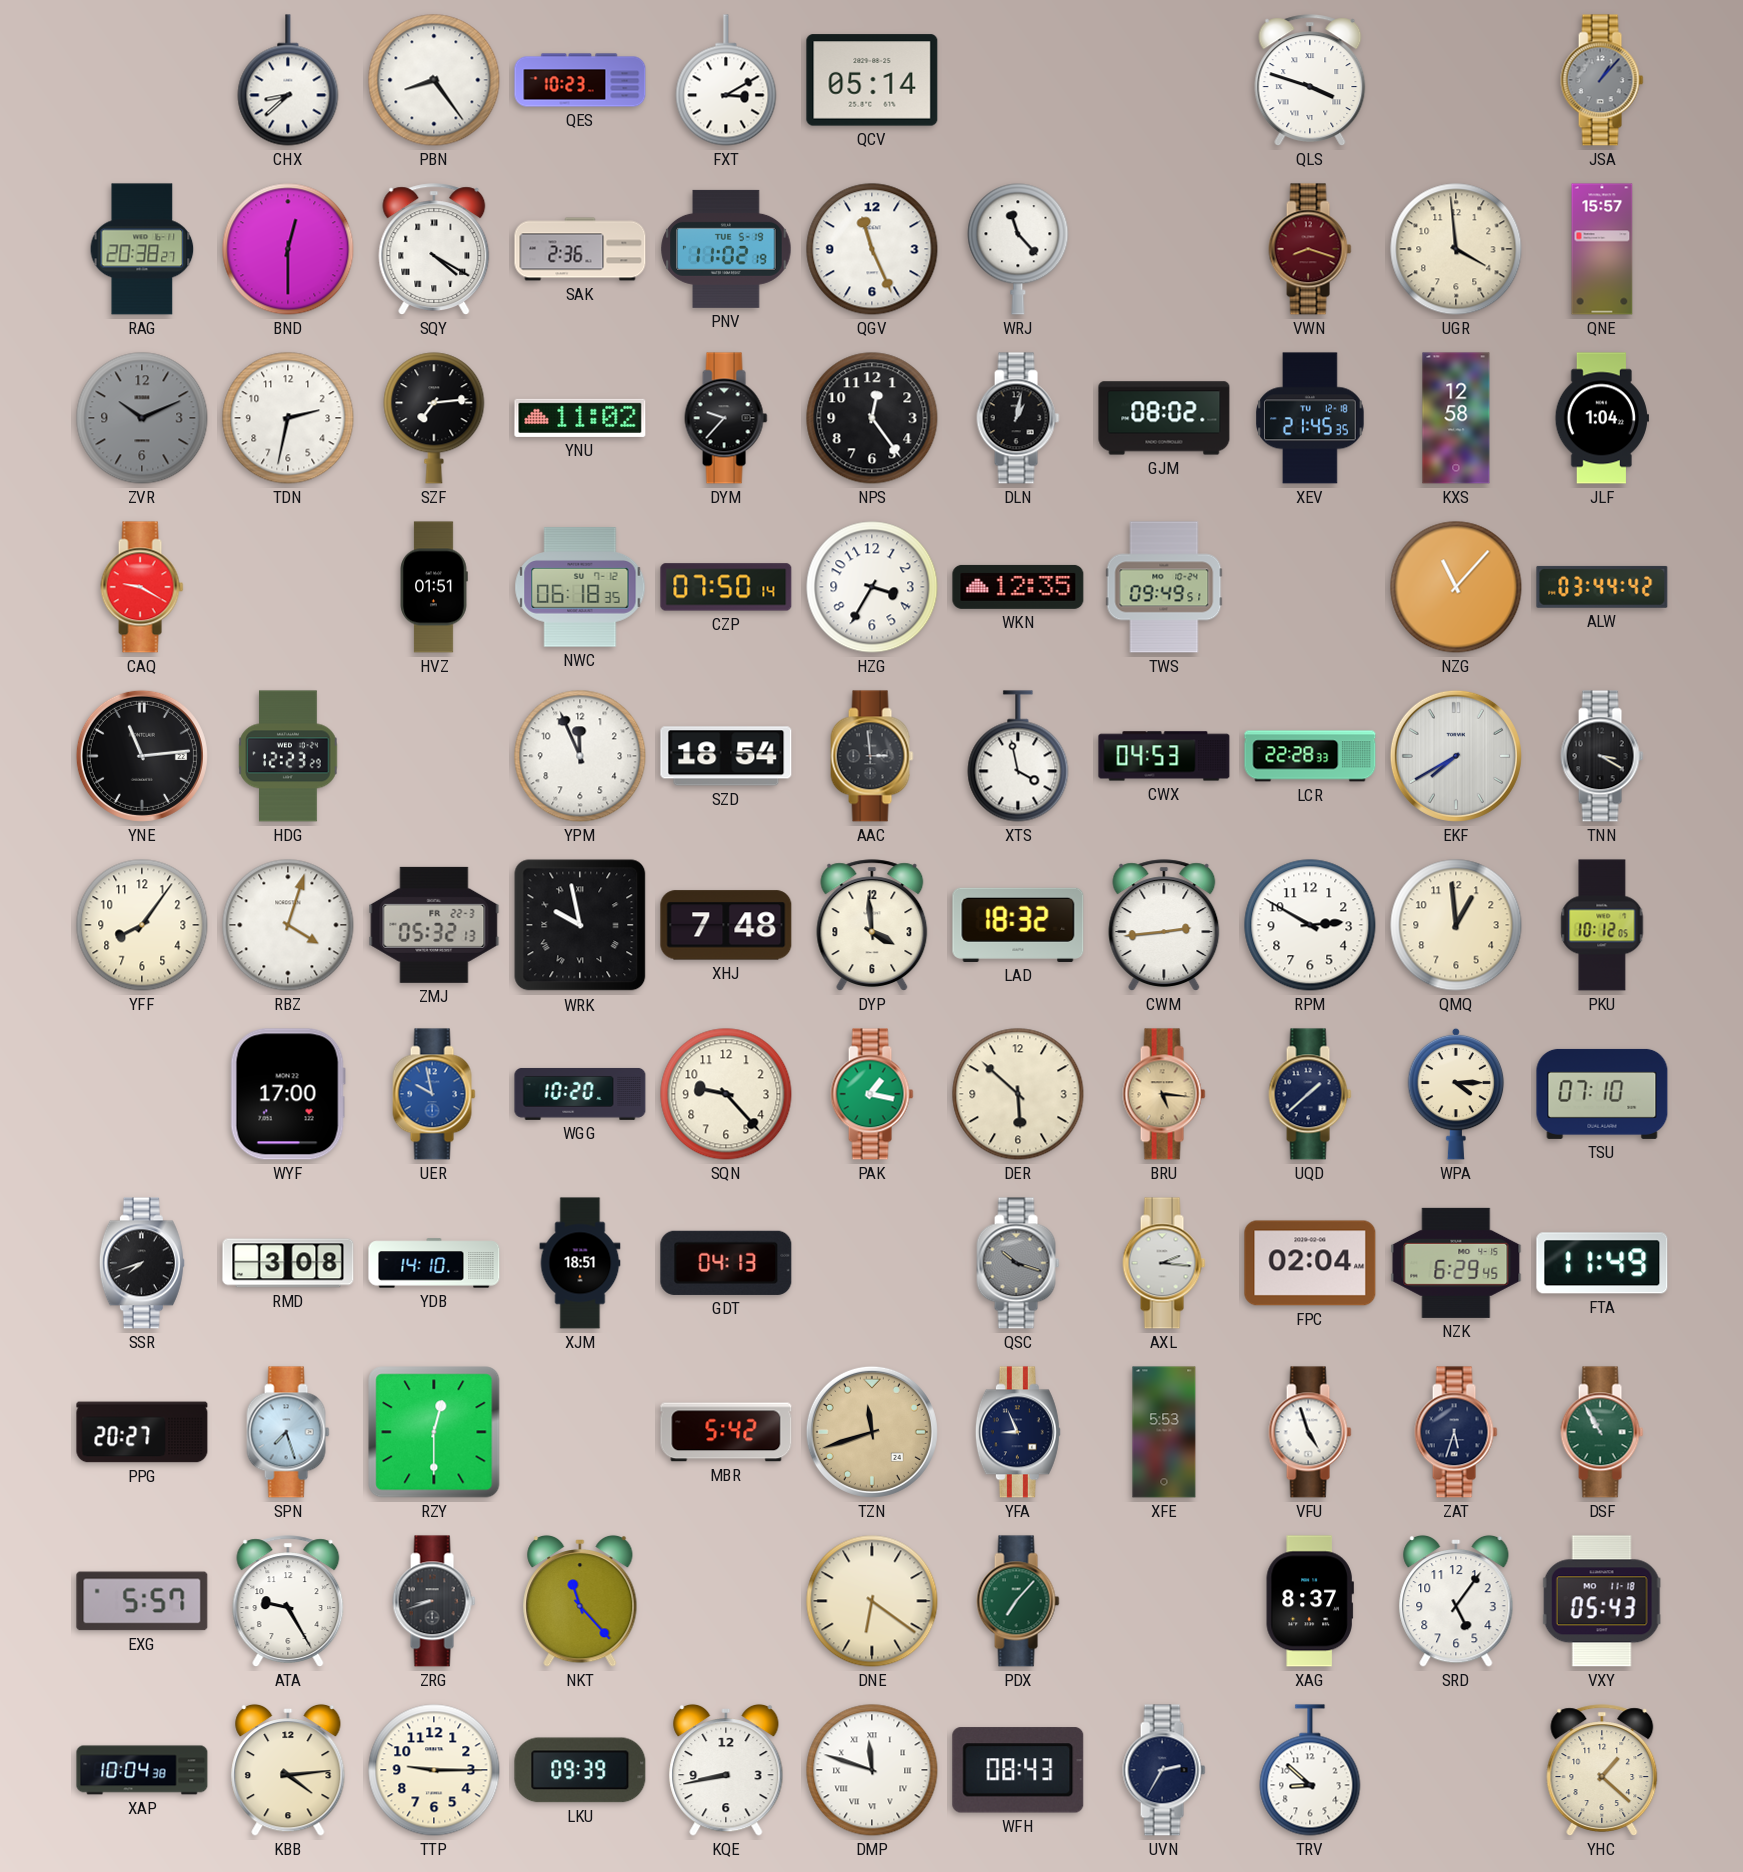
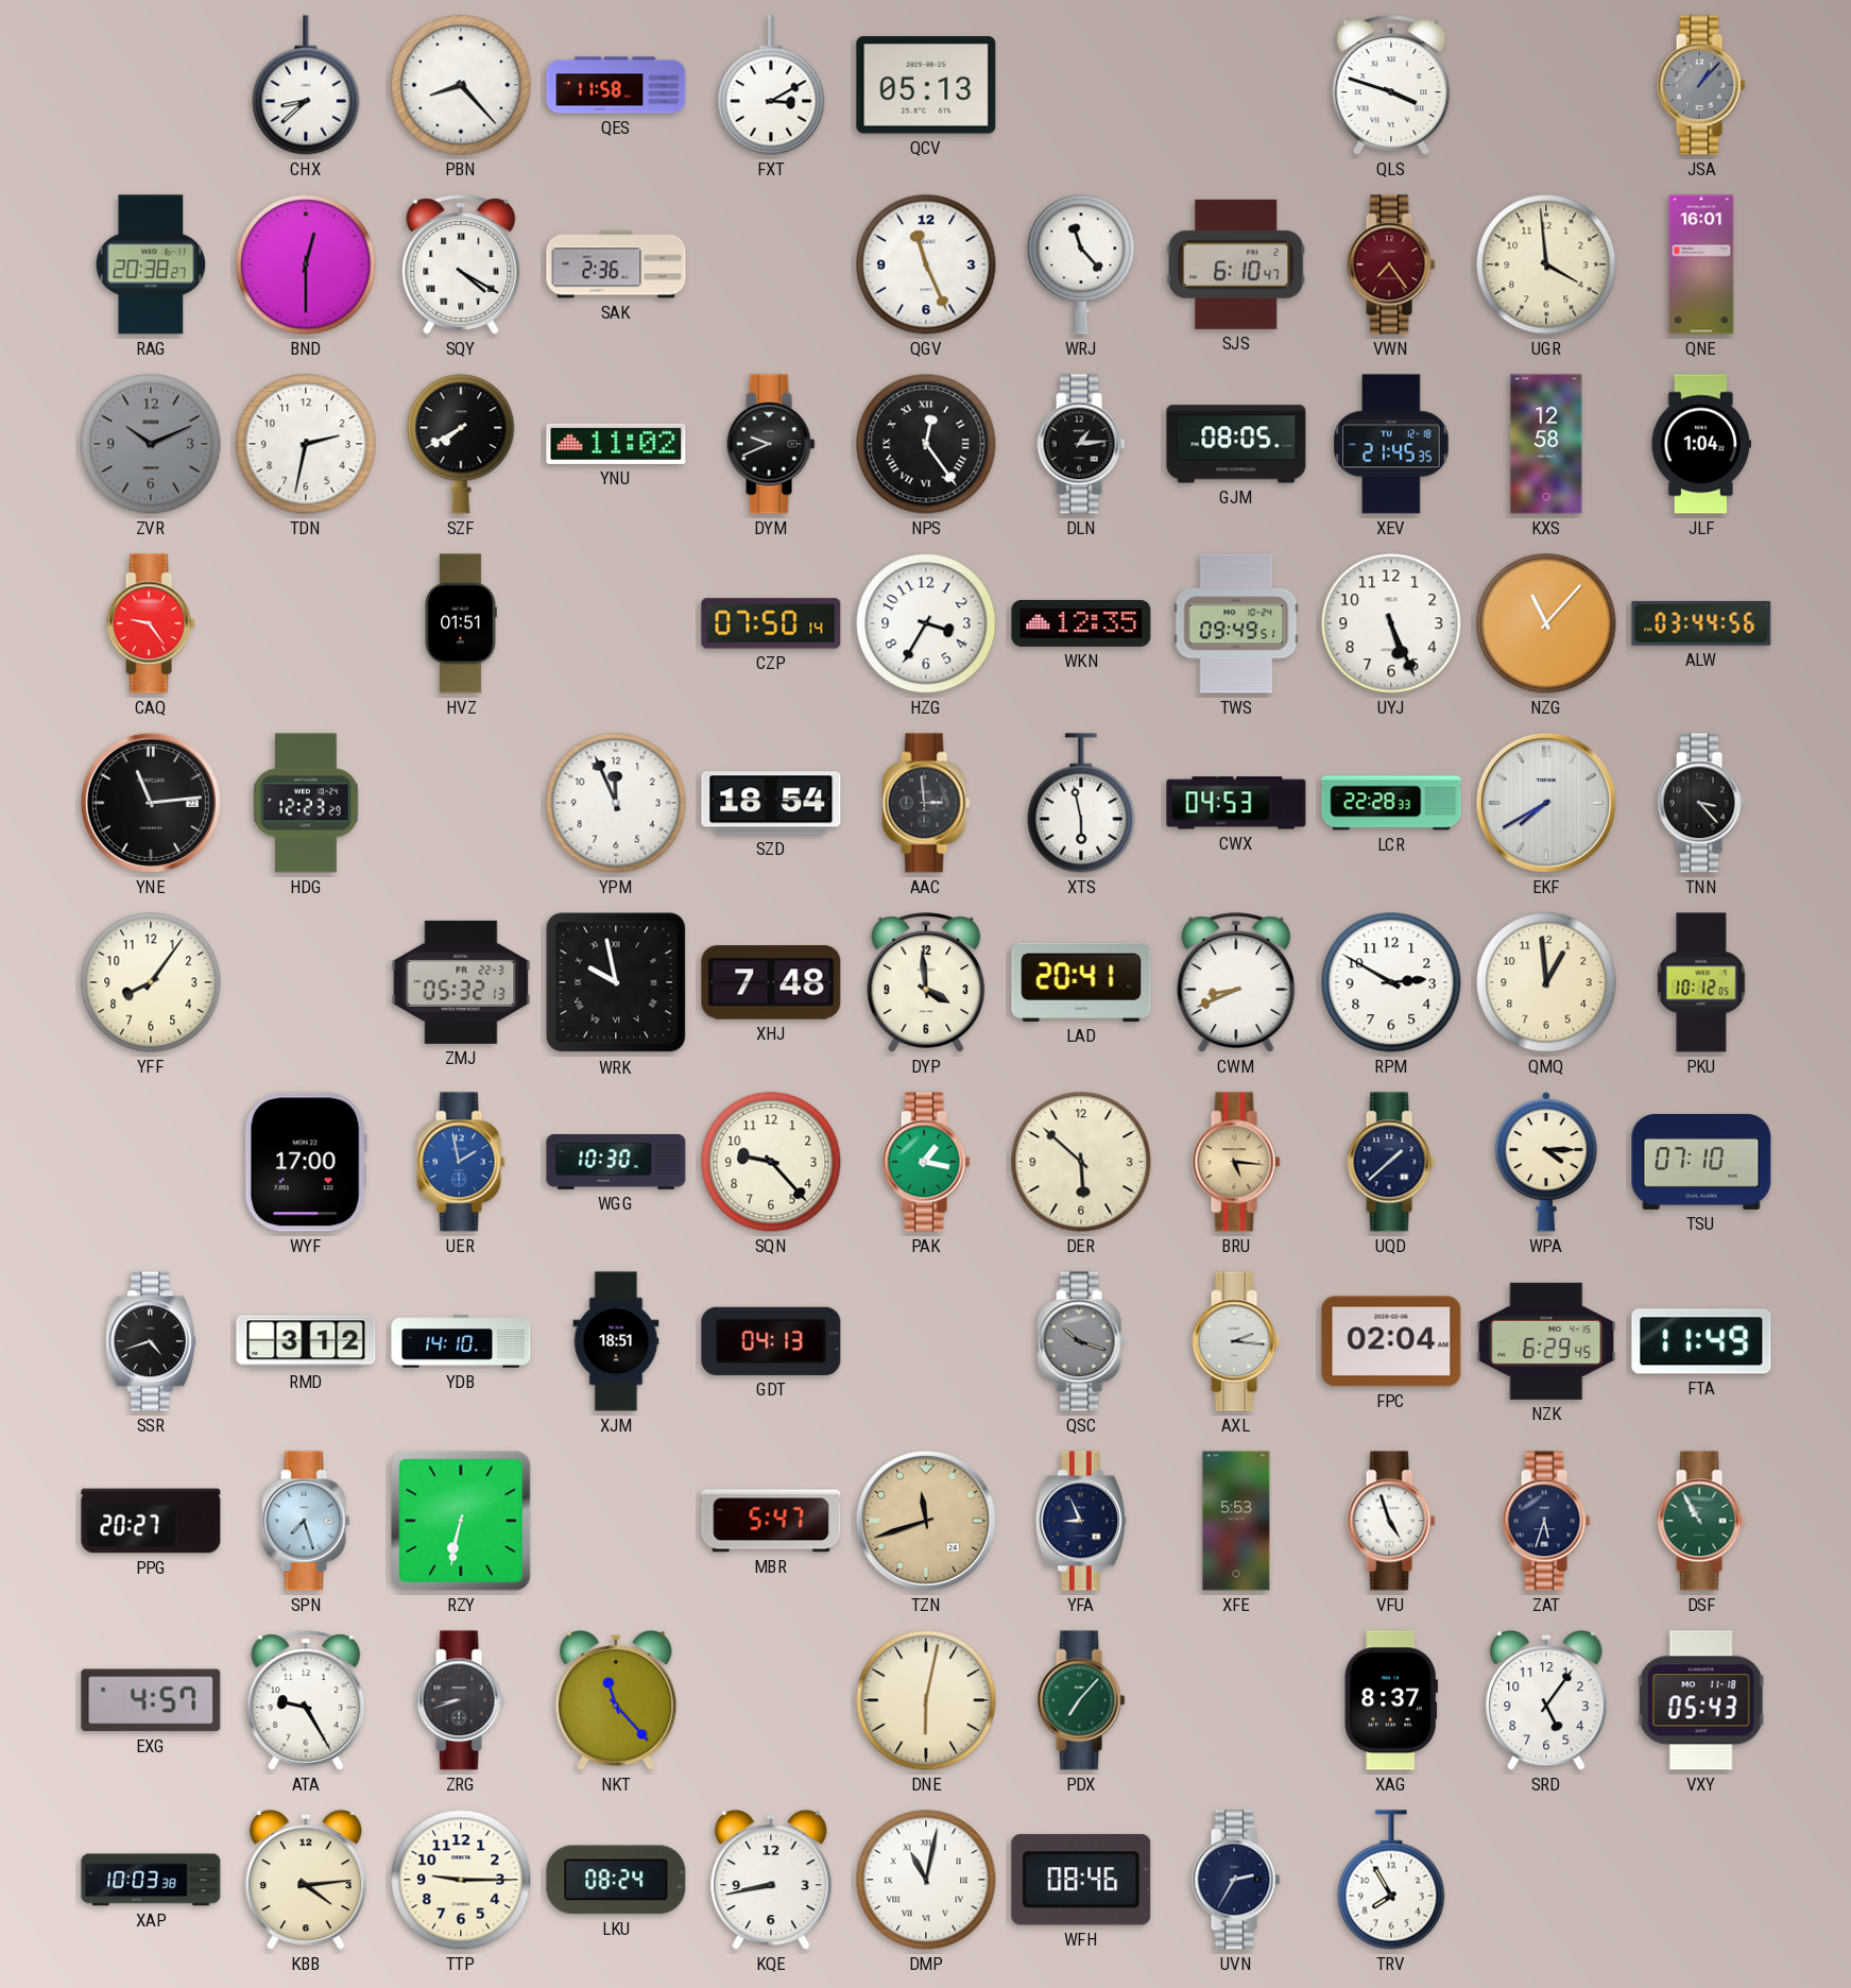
PBN: 8:24 -> 8:23
QES: 10:23 -> 11:58
QCV: 05:14 -> 05:13
PNV: 11:02 -> none
SJS: none -> 6:10
VWN: 8:18 -> 7:24
QNE: 15:57 -> 16:01
SZF: 7:14 -> 7:40
DYM: 9:37 -> 9:41
NPS numerals: Arabic -> Roman
DLN: 1:02 -> 1:14
GJM: 08:02 -> 08:05
CAQ: 9:20 -> 9:24
NWC: 06:18 -> none
UYJ: none -> 5:26
ALW: 03:44:42 -> 03:44:56
XTS: 3:58 -> 5:58
TNN: 3:20 -> 3:23
RBZ: 4:03 -> none
LAD: 18:32 -> 20:41
CWM: 2:44 -> 8:41
UER: 9:58 -> 1:58
WGG: 10:20 -> 10:30
SSR: 7:42 -> 4:42
RMD: 3:08 -> 3:12
RZY: 12:30 -> 6:32
MBR: 5:42 -> 5:47
EXG: 5:57 -> 4:57
DNE: 6:21 -> 6:02
XAP: 10:04 -> 10:03
LKU: 09:39 -> 08:24
DMP: 11:48 -> 11:02
WFH: 08:43 -> 08:46
TRV: 8:52 -> 7:55
YHC: 1:22 -> none
